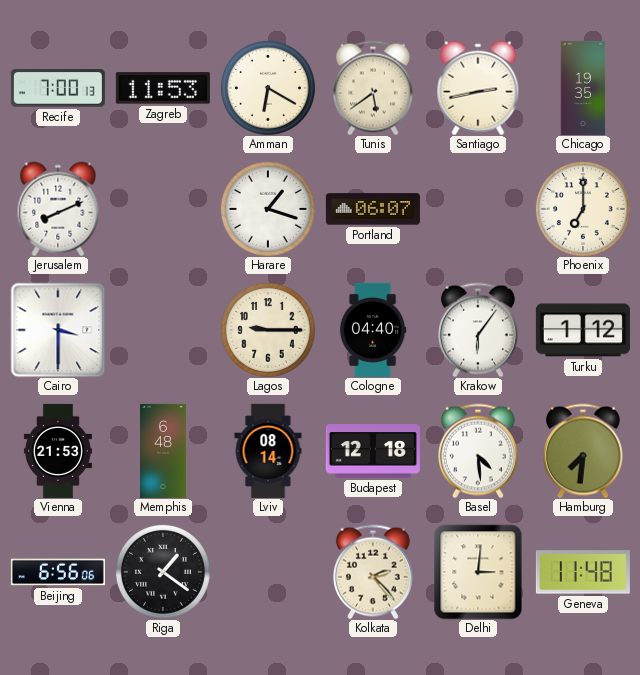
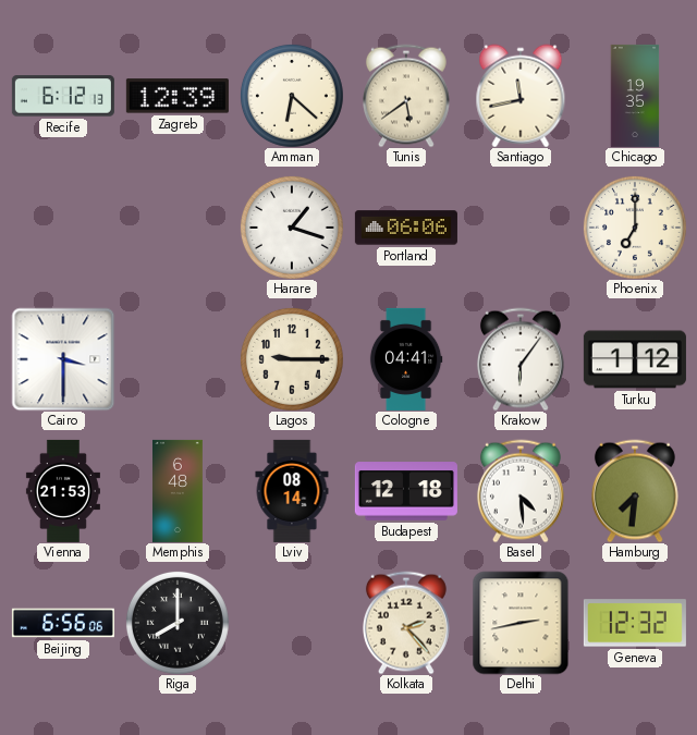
Recife: 7:00 -> 6:12
Zagreb: 11:53 -> 12:39
Amman: 6:20 -> 6:22
Santiago: 2:43 -> 11:43
Jerusalem: 8:11 -> none
Portland: 06:07 -> 06:06
Cologne: 04:40 -> 04:41
Riga: 1:21 -> 8:00
Delhi: 3:01 -> 2:43
Geneva: 11:48 -> 12:32
